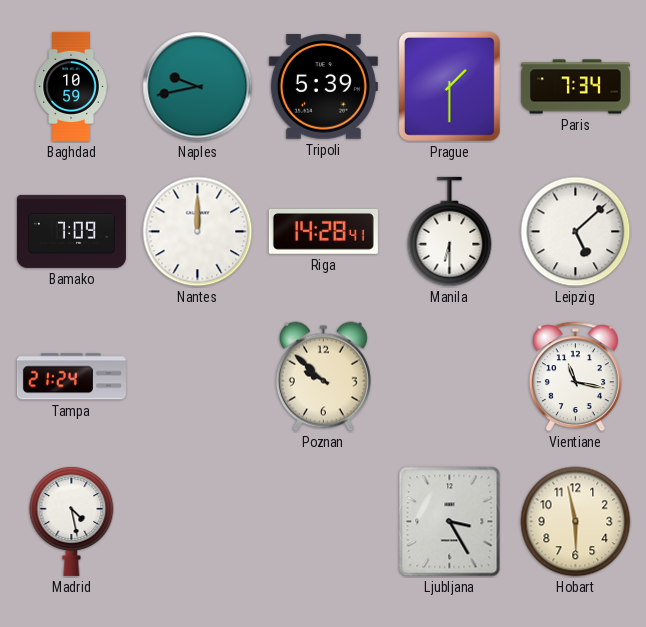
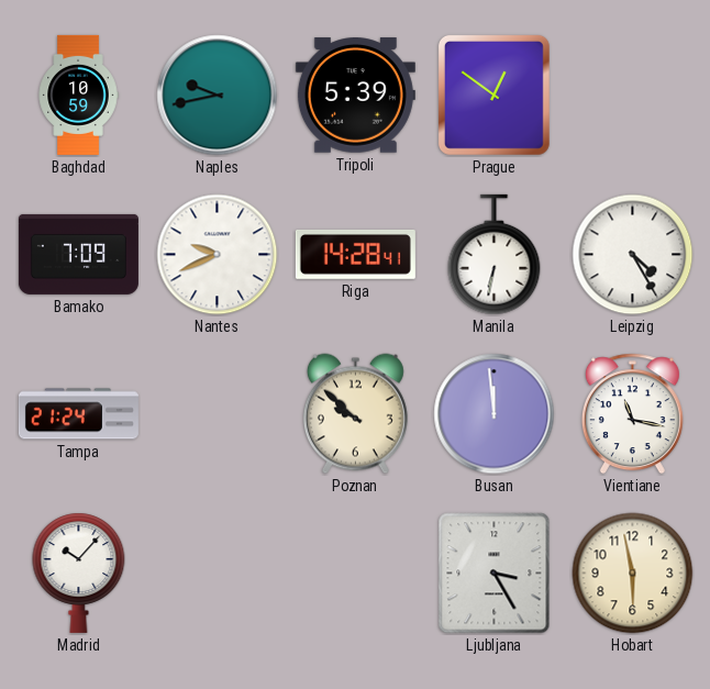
Prague: 1:30 -> 12:51
Paris: 7:34 -> none
Nantes: 12:00 -> 9:41
Manila: 6:30 -> 6:32
Leipzig: 5:08 -> 4:25
Busan: none -> 11:59
Madrid: 4:28 -> 10:07
